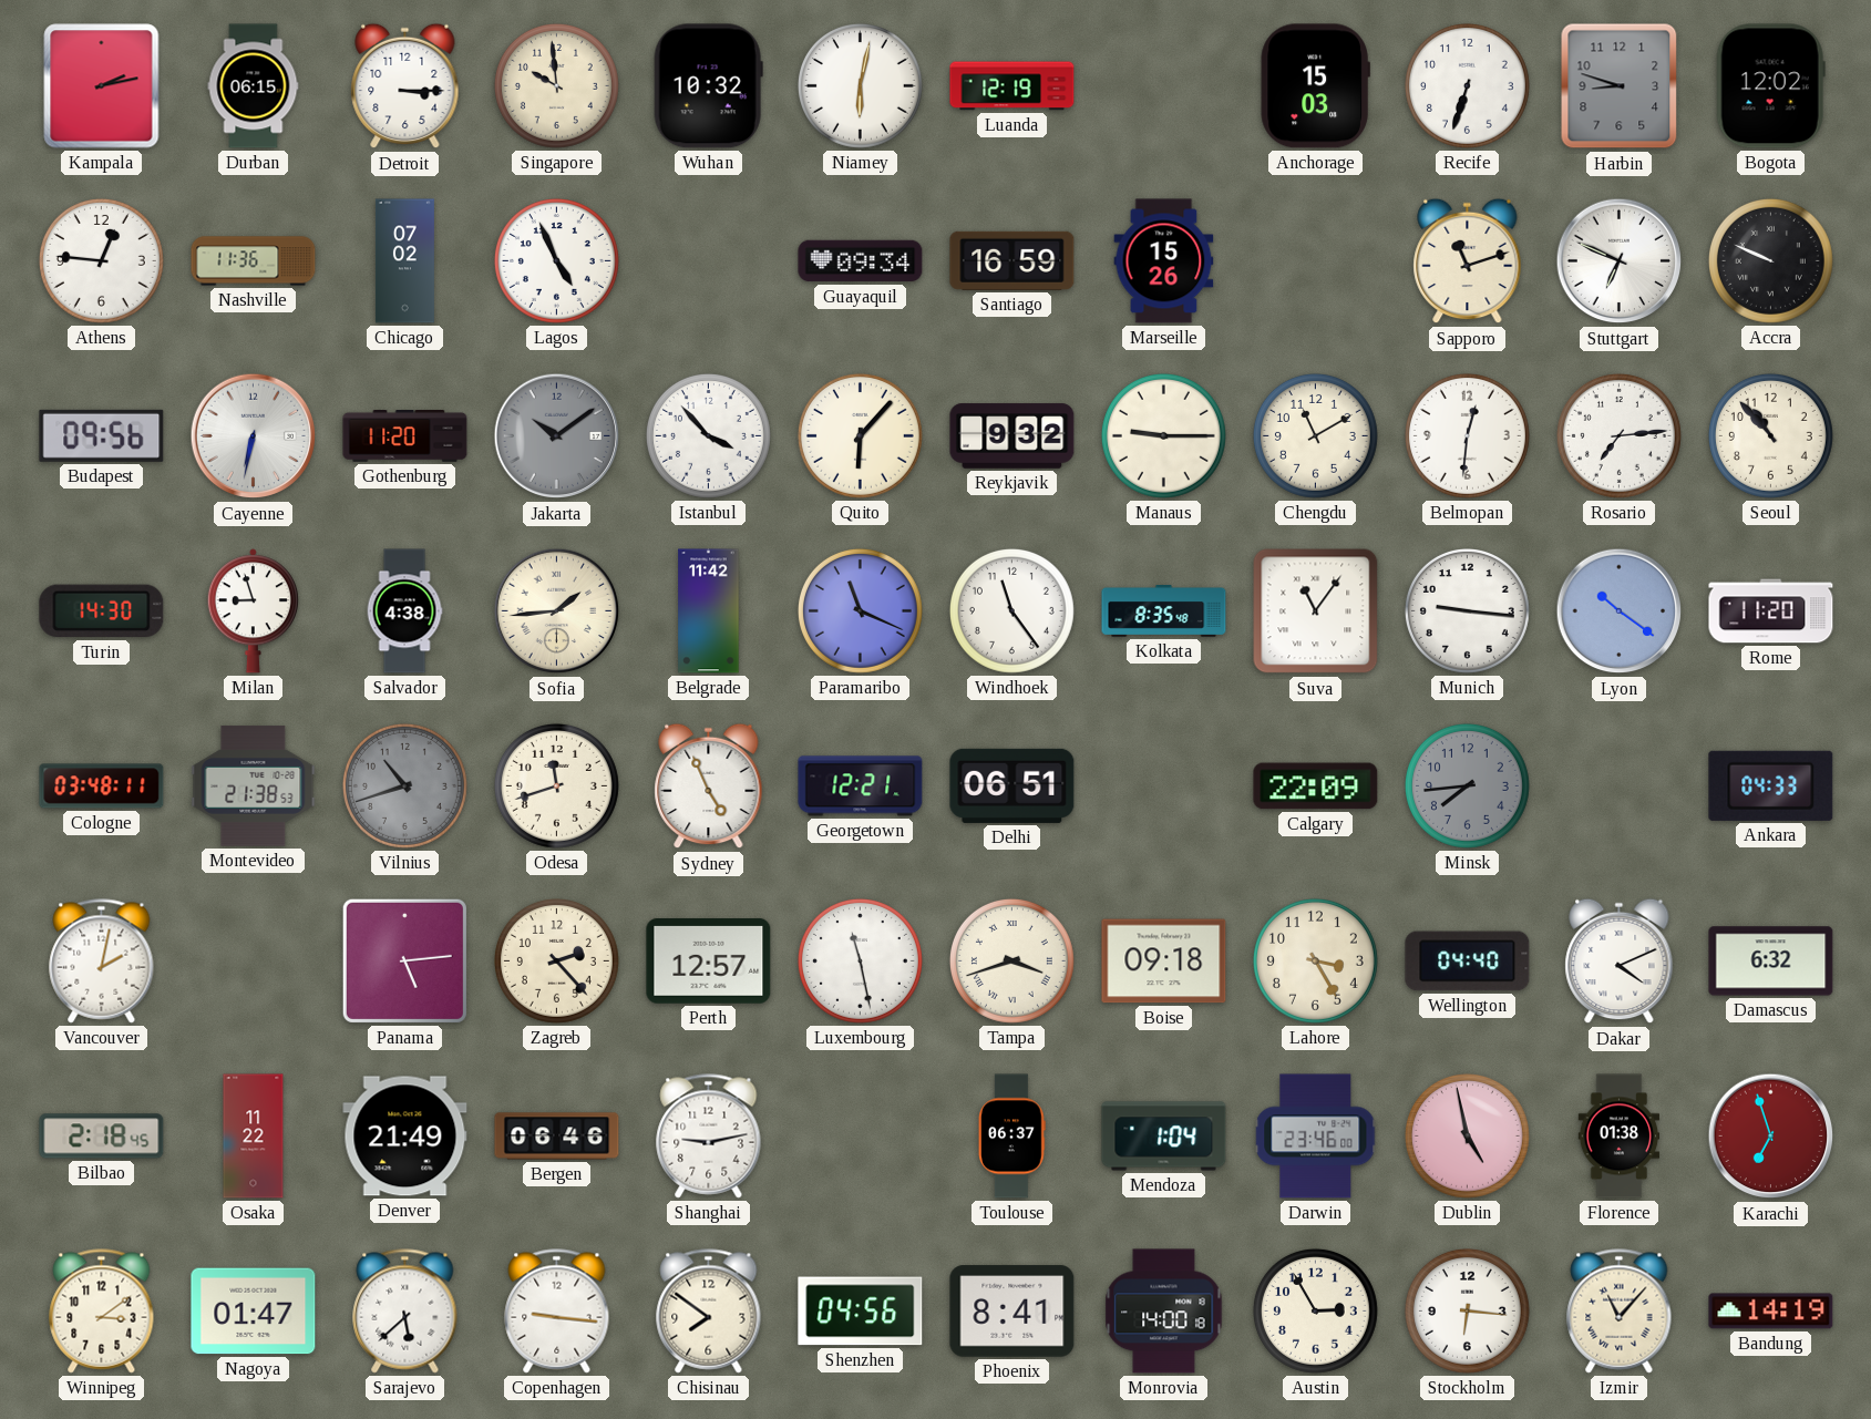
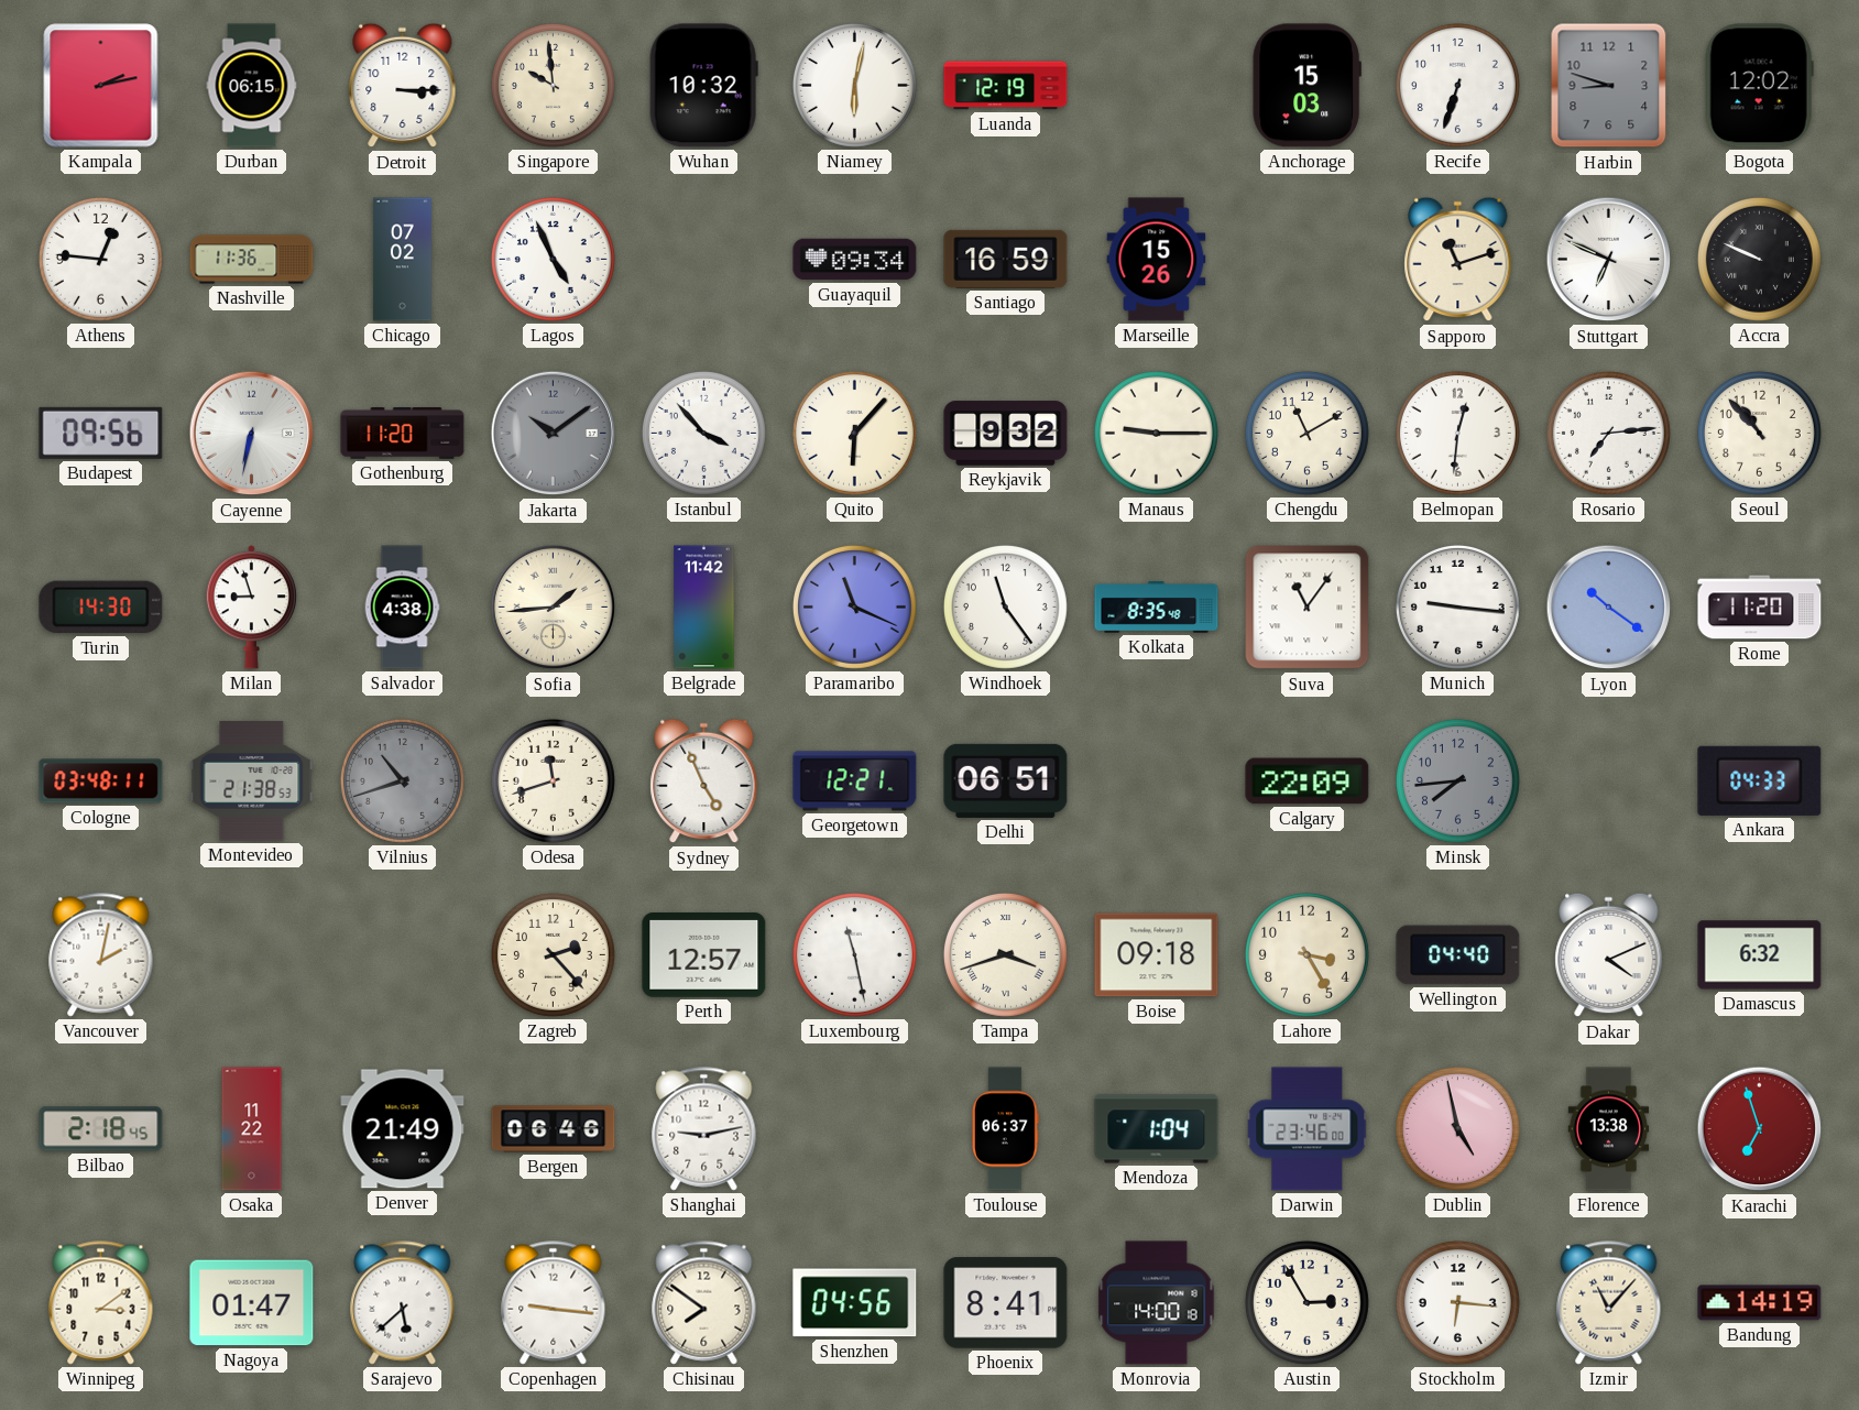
Panama: 5:14 -> none
Florence: 01:38 -> 13:38
